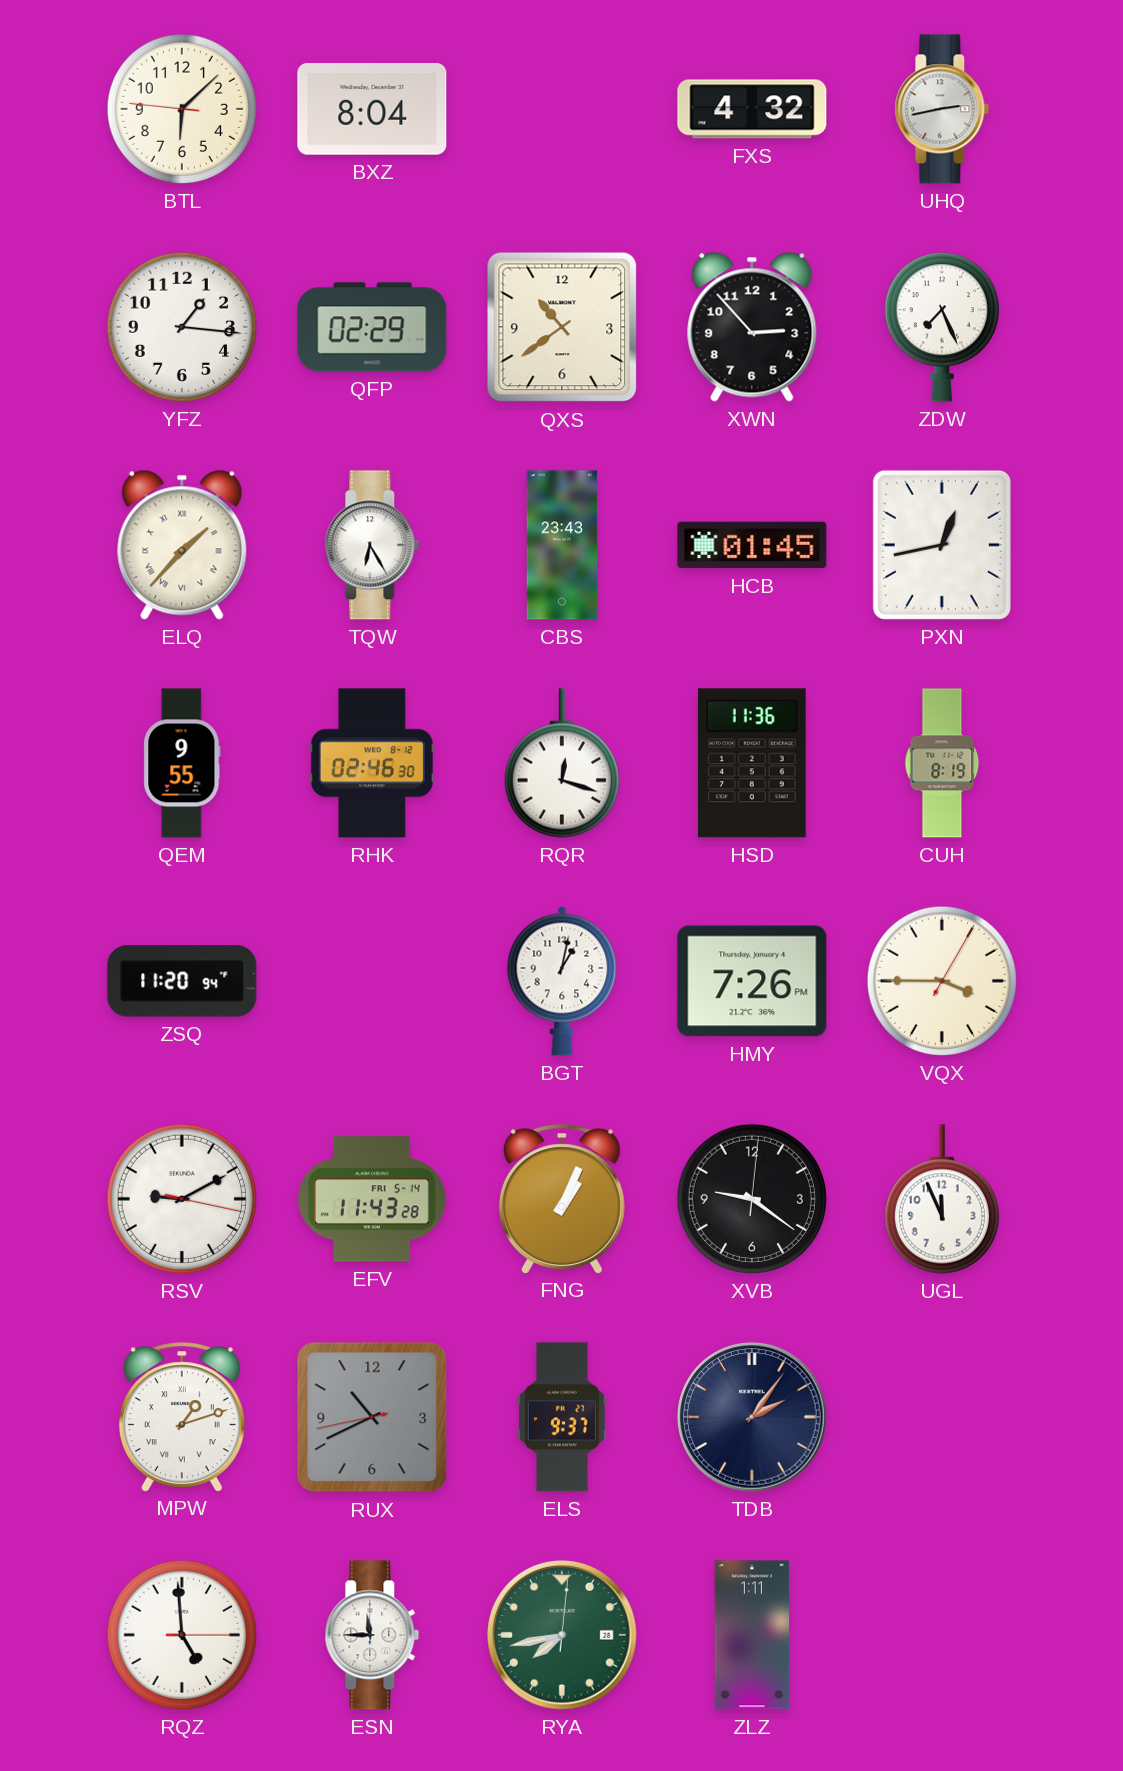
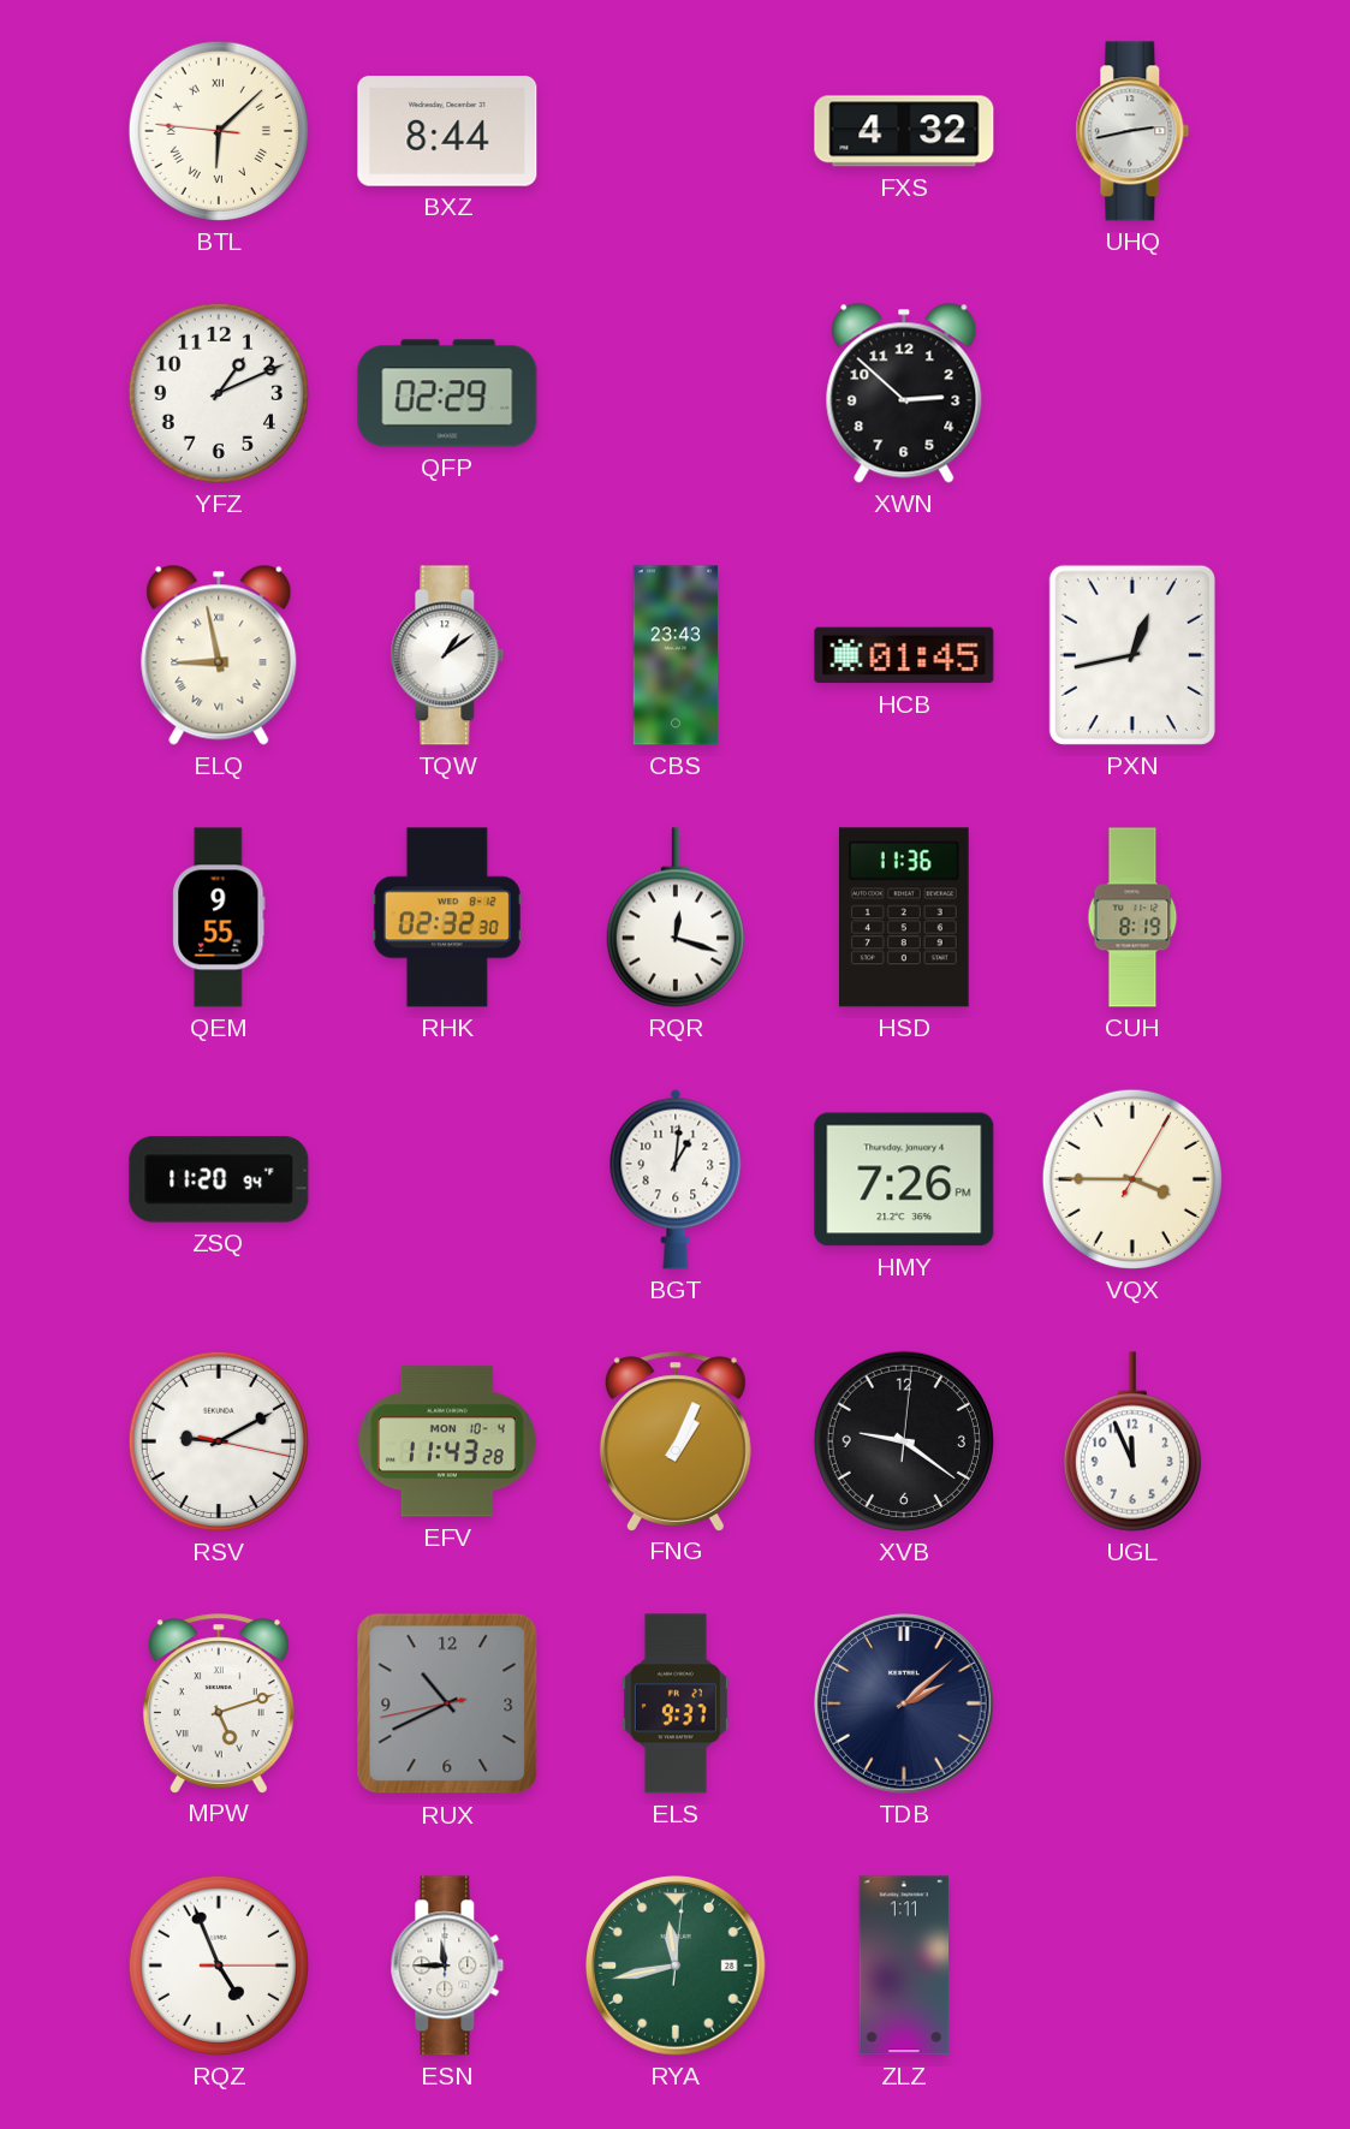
BTL numerals: Arabic -> Roman
BXZ: 8:04 -> 8:44
YFZ: 1:16 -> 1:11
QXS: 10:39 -> none
XWN: 2:53 -> 2:52
ZDW: 7:26 -> none
ELQ: 1:37 -> 8:58
TQW: 6:25 -> 1:09
RHK: 02:46 -> 02:32
BGT: 1:02 -> 1:01
EFV date: FRI 5-14 -> MON 10-4
MPW: 1:12 -> 5:12
TDB: 2:06 -> 2:08
RQZ: 4:59 -> 4:56
RYA: 7:43 -> 11:43
